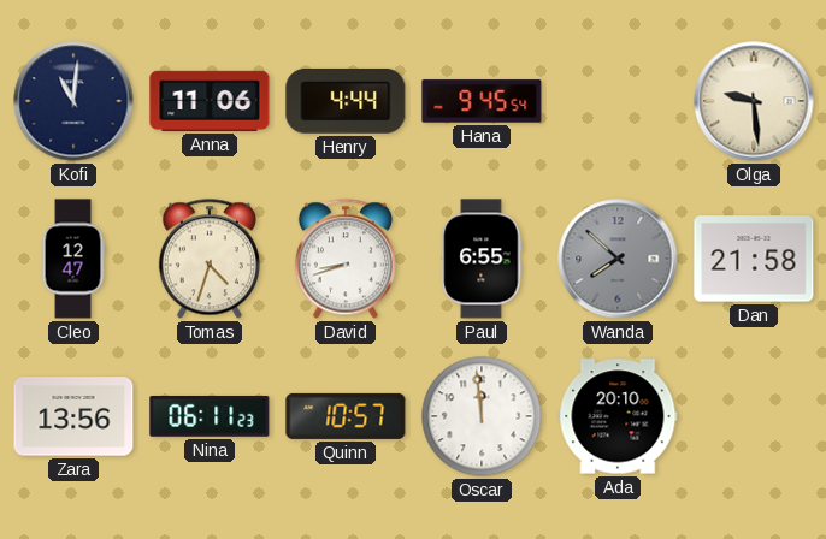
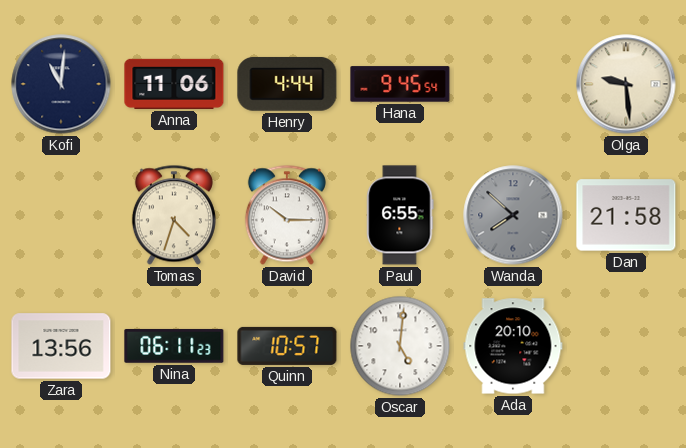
Cleo: 12:47 -> none
David: 8:42 -> 10:15
Oscar: 11:59 -> 5:01
